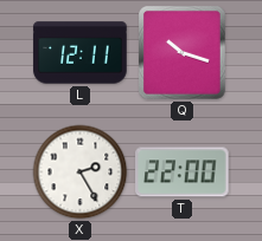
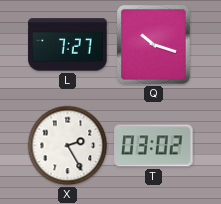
L: 12:11 -> 7:27
T: 22:00 -> 03:02
